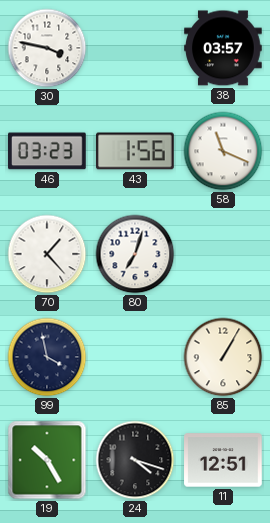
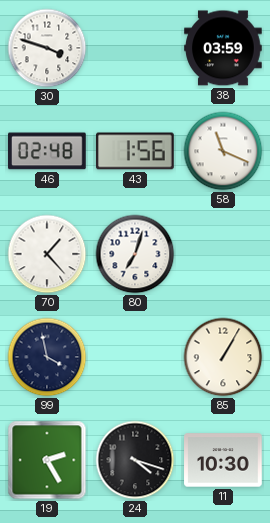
30: 3:47 -> 3:48
38: 03:57 -> 03:59
46: 03:23 -> 02:48
19: 10:25 -> 2:25
11: 12:51 -> 10:30
